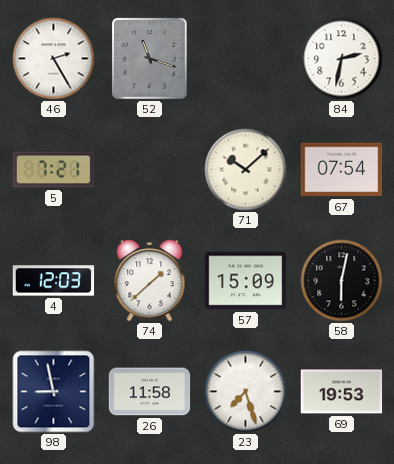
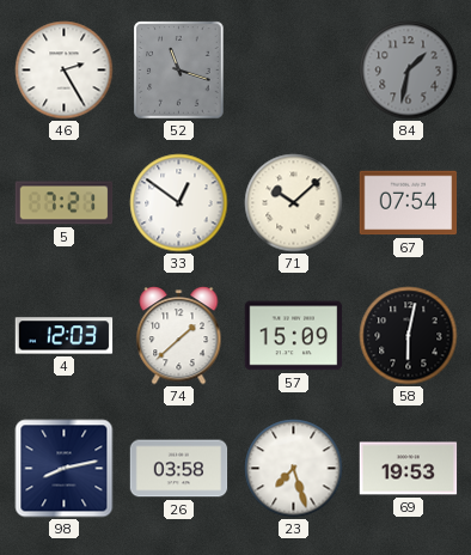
84: 2:32 -> 1:32
84 dial: white -> grey
33: none -> 12:51
98: 8:58 -> 8:13
26: 11:58 -> 03:58
